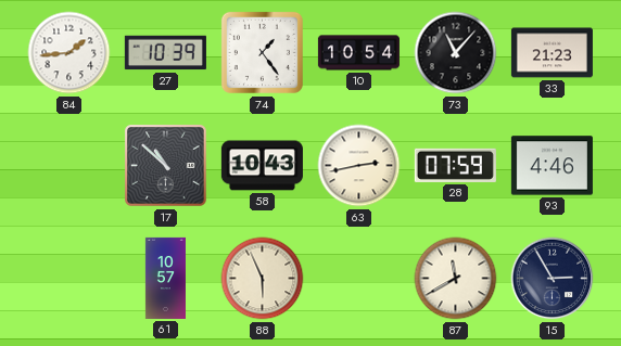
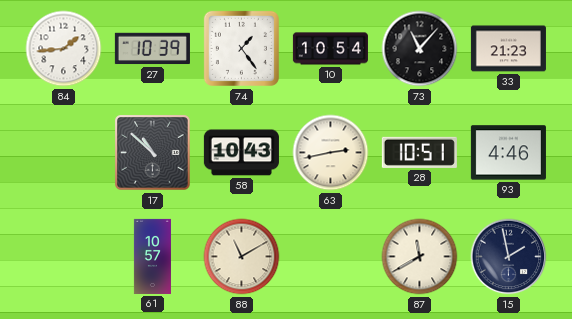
28: 07:59 -> 10:51
88: 5:56 -> 11:10
15: 2:55 -> 1:58
